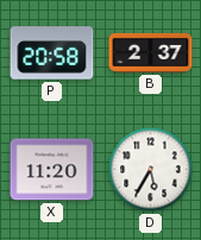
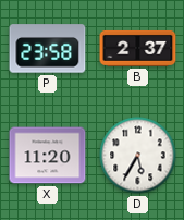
P: 20:58 -> 23:58
